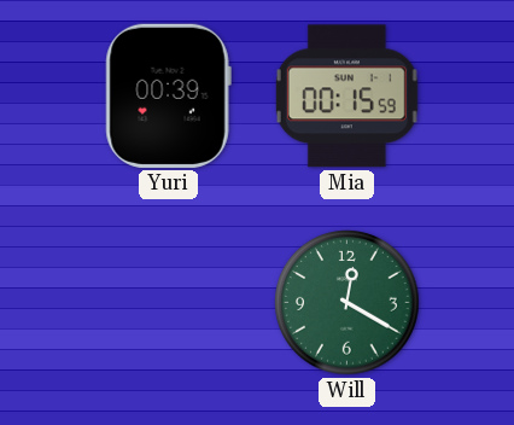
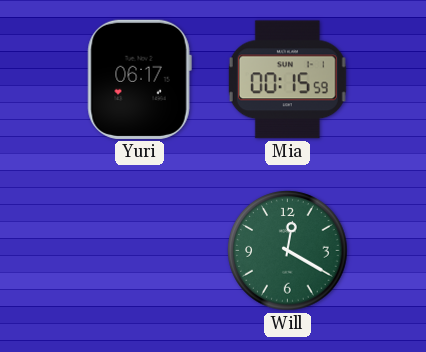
Yuri: 00:39 -> 06:17
